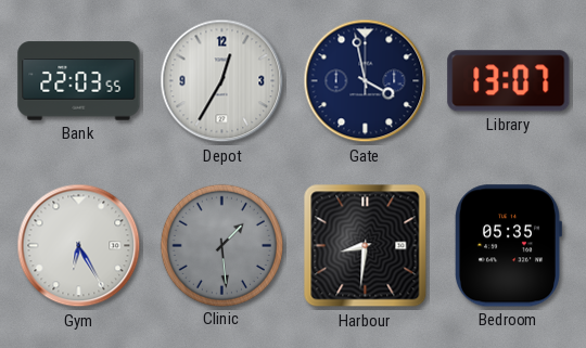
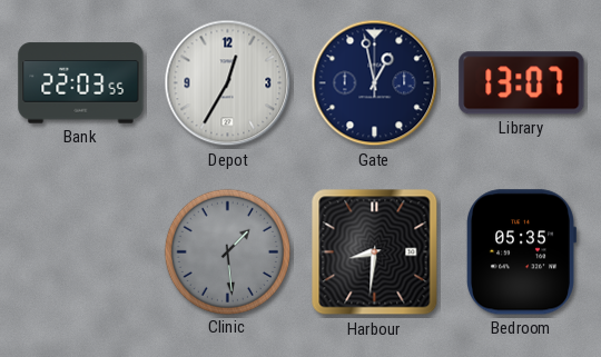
Gate: 3:58 -> 12:58
Gym: 6:25 -> none
